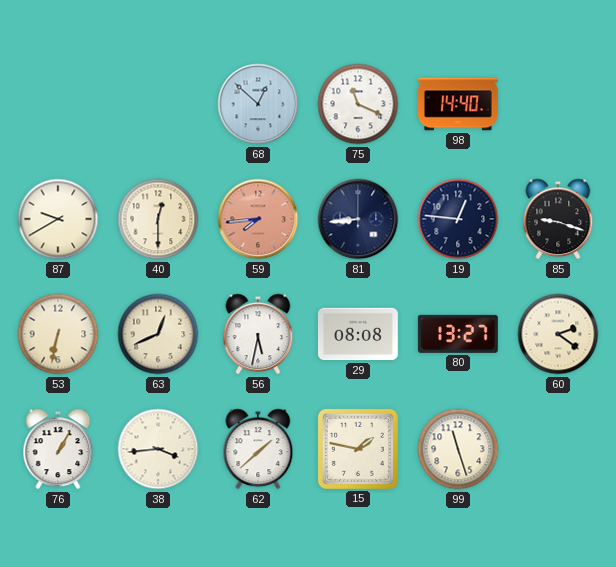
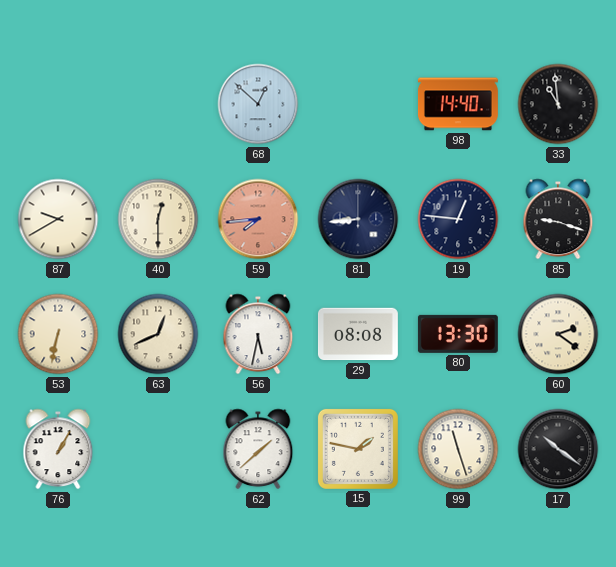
75: 11:19 -> none
33: none -> 10:59
80: 13:27 -> 13:30
38: 3:44 -> none
17: none -> 10:21
